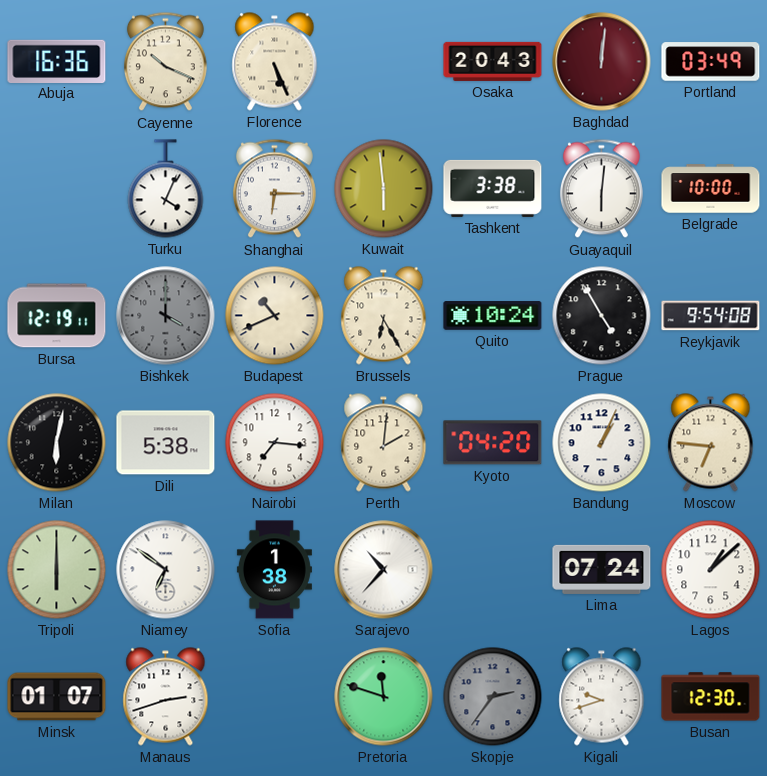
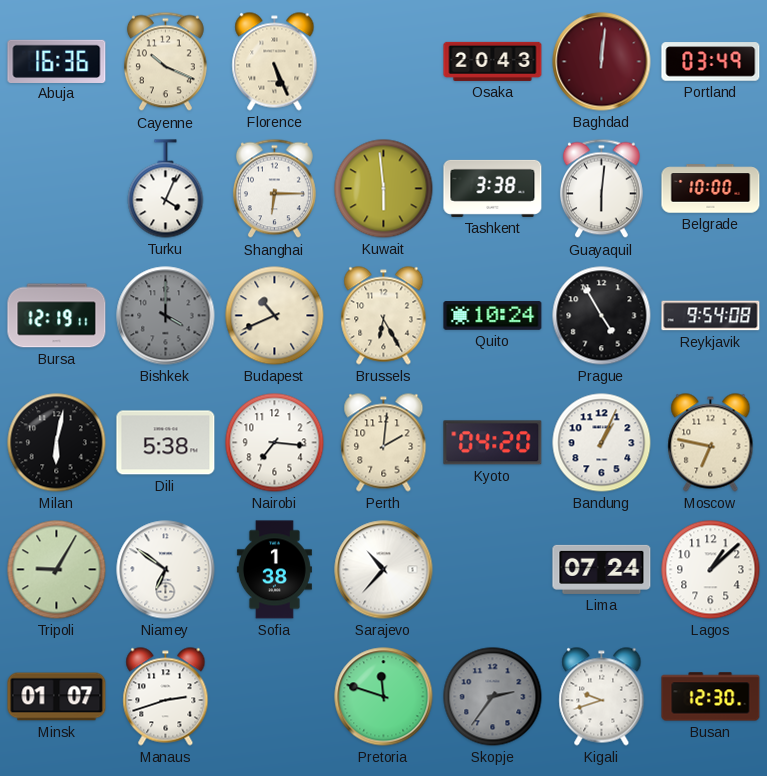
Moscow: 6:46 -> 6:47
Tripoli: 6:00 -> 9:05
